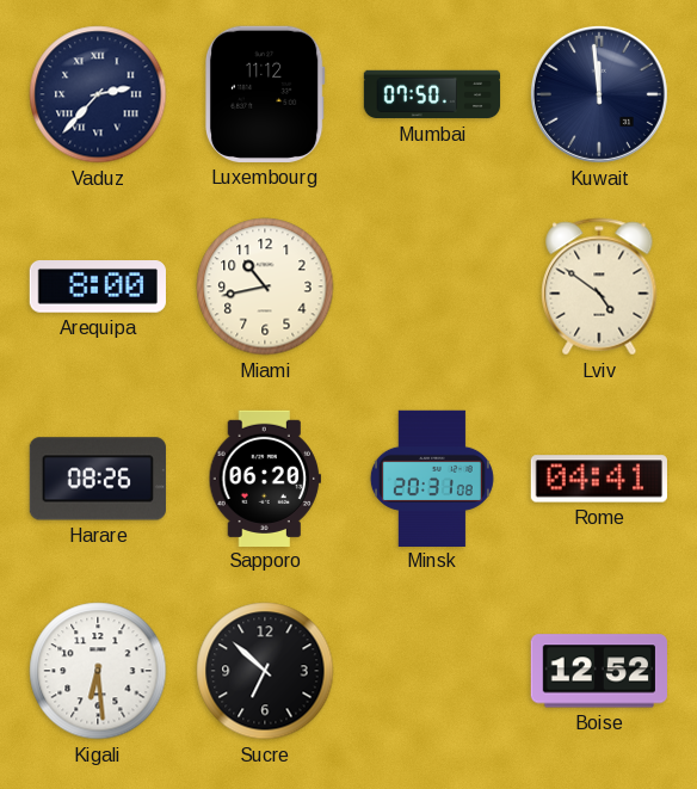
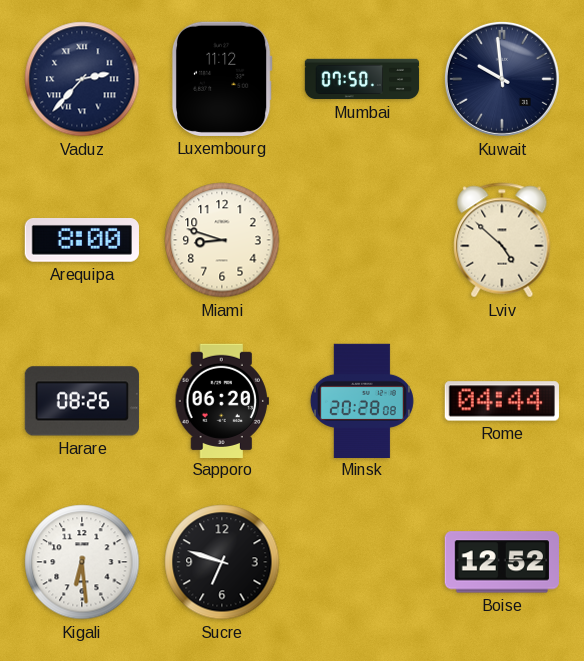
Kuwait: 11:59 -> 9:59
Miami: 10:43 -> 8:48
Lviv: 4:51 -> 4:52
Minsk: 20:31 -> 20:28
Rome: 04:41 -> 04:44
Sucre: 6:52 -> 6:48
